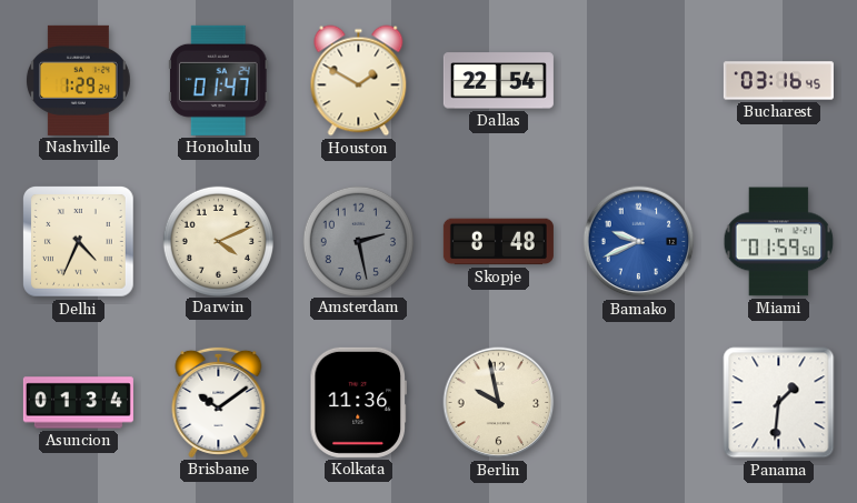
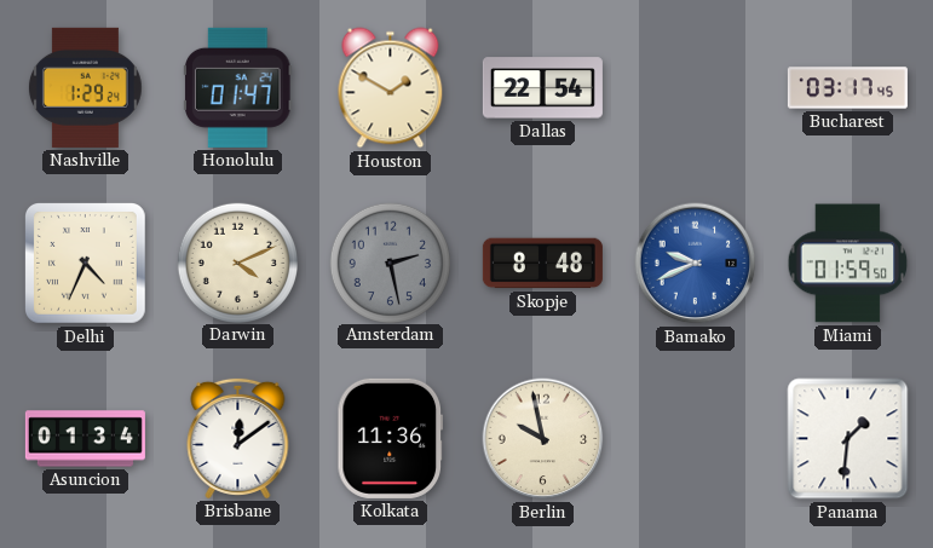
Bucharest: 03:16 -> 03:17
Brisbane: 10:09 -> 12:09
